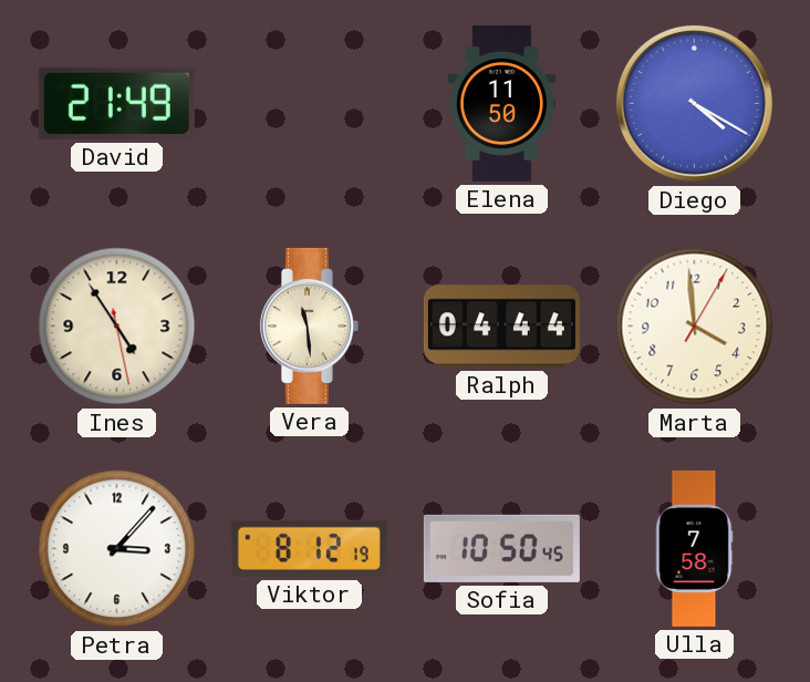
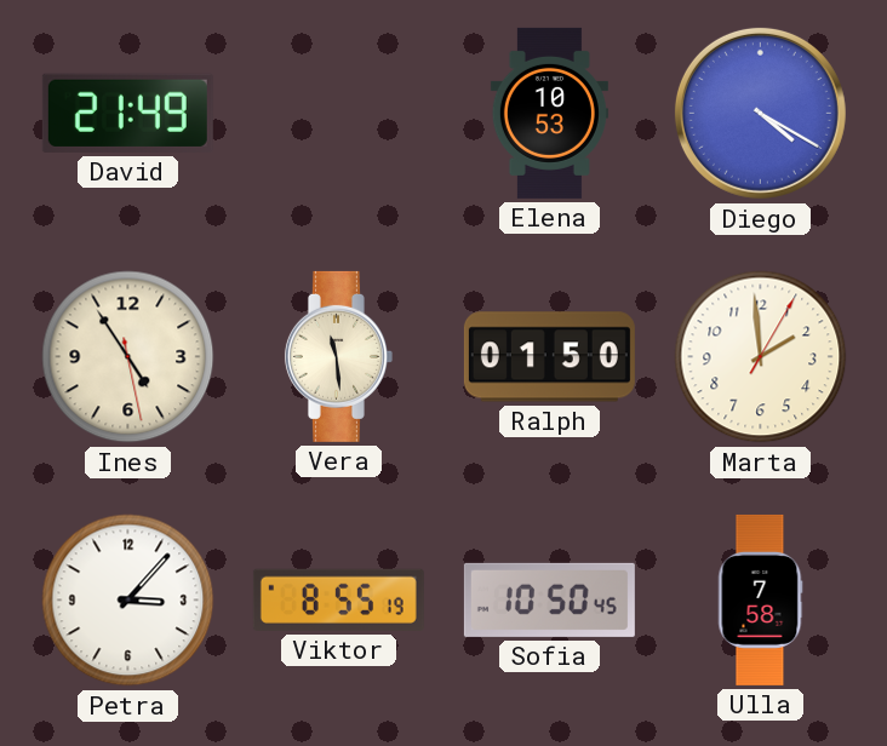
Elena: 11:50 -> 10:53
Ralph: 04:44 -> 01:50
Marta: 3:59 -> 1:59
Viktor: 8:12 -> 8:55
